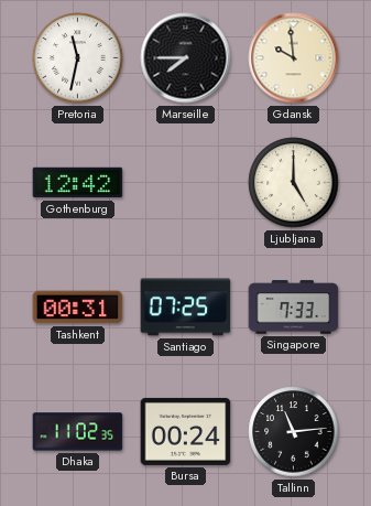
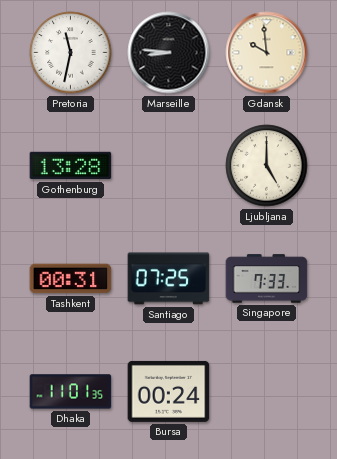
Marseille: 7:45 -> 8:46
Gothenburg: 12:42 -> 13:28
Dhaka: 11:02 -> 11:01
Tallinn: 11:14 -> none
